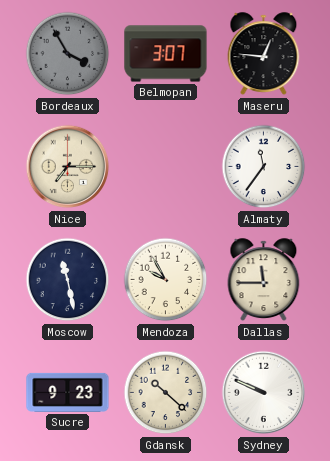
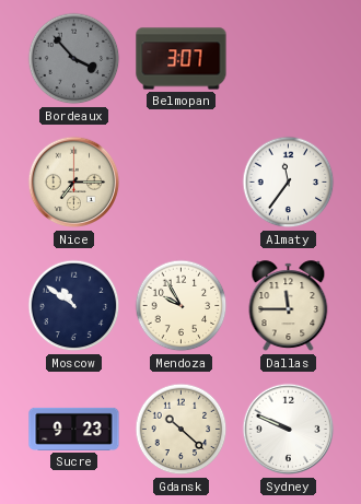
Bordeaux: 3:55 -> 3:53
Maseru: 12:46 -> none
Moscow: 11:28 -> 10:51
